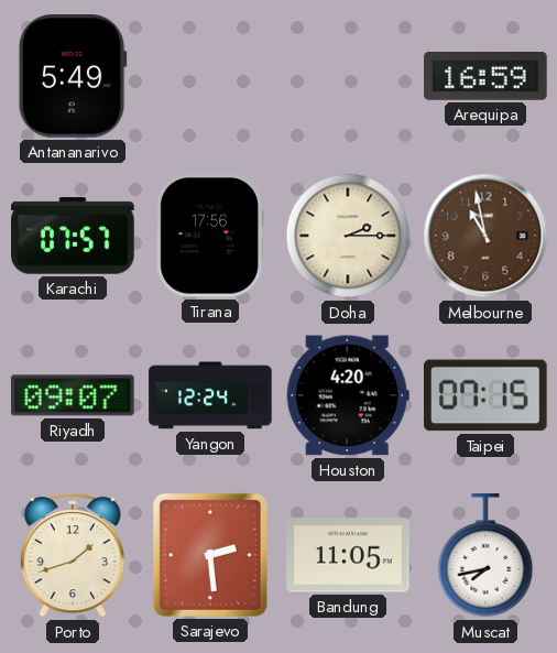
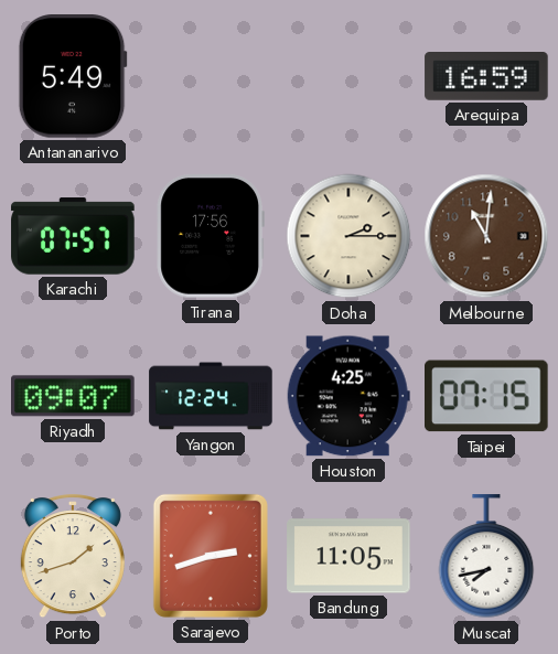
Melbourne: 10:58 -> 11:01
Houston: 4:20 -> 4:25
Sarajevo: 2:29 -> 2:42
